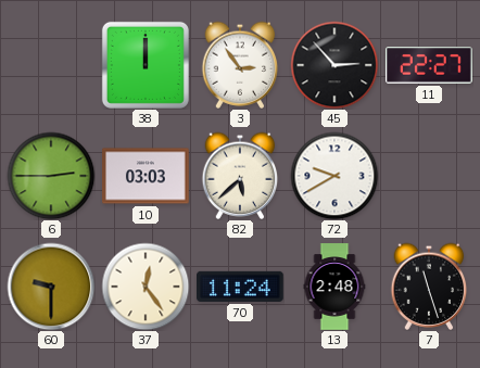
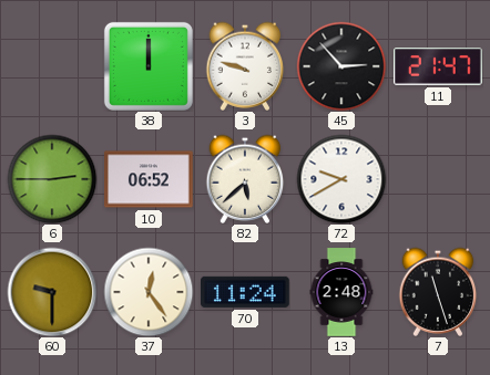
3: 2:54 -> 9:48
11: 22:27 -> 21:47
10: 03:03 -> 06:52
